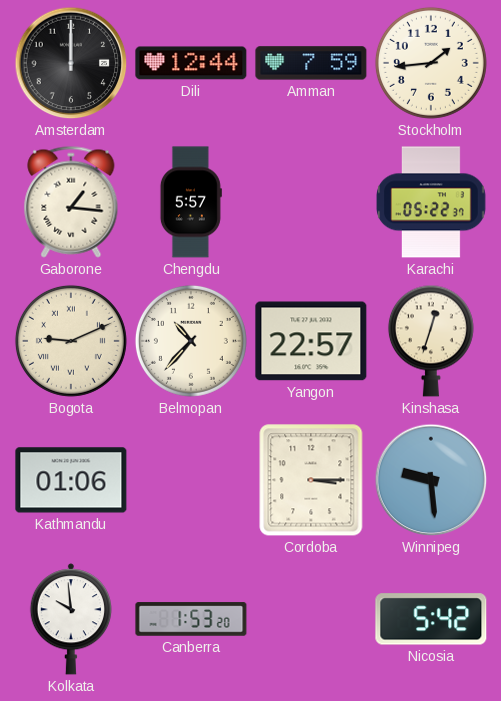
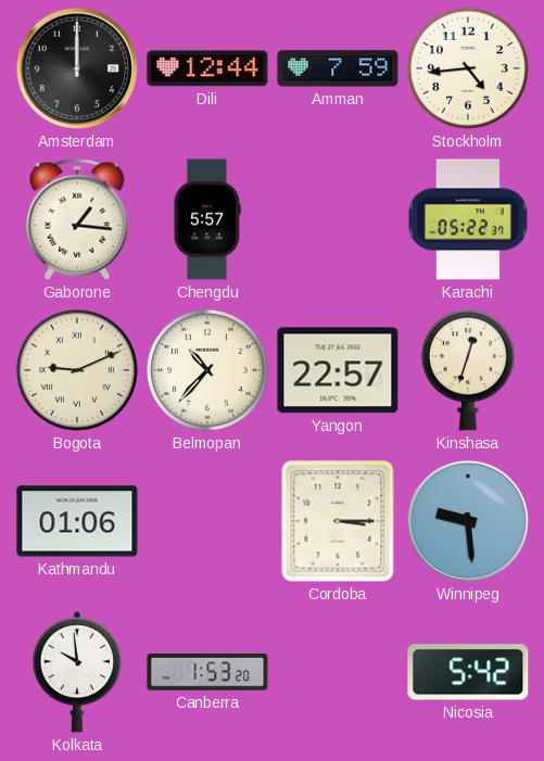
Stockholm: 1:44 -> 4:44
